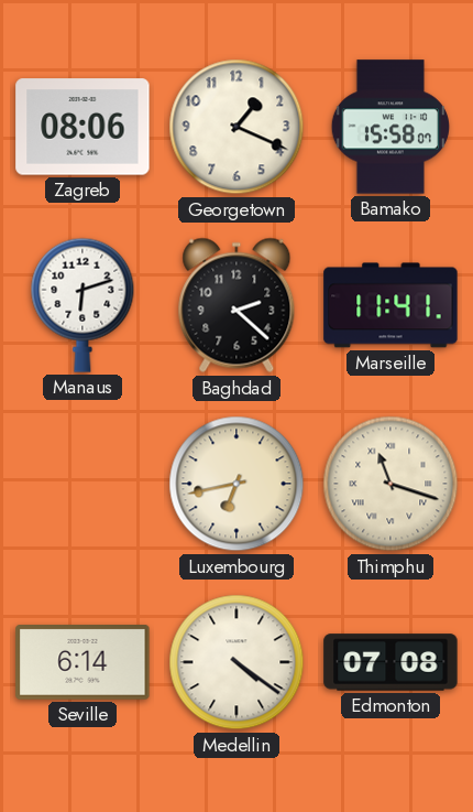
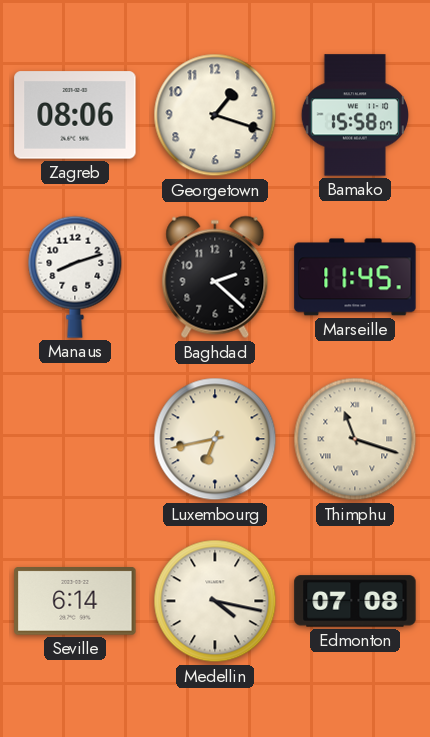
Georgetown: 1:19 -> 1:18
Manaus: 6:12 -> 8:12
Marseille: 11:41 -> 11:45
Medellin: 4:21 -> 4:17
